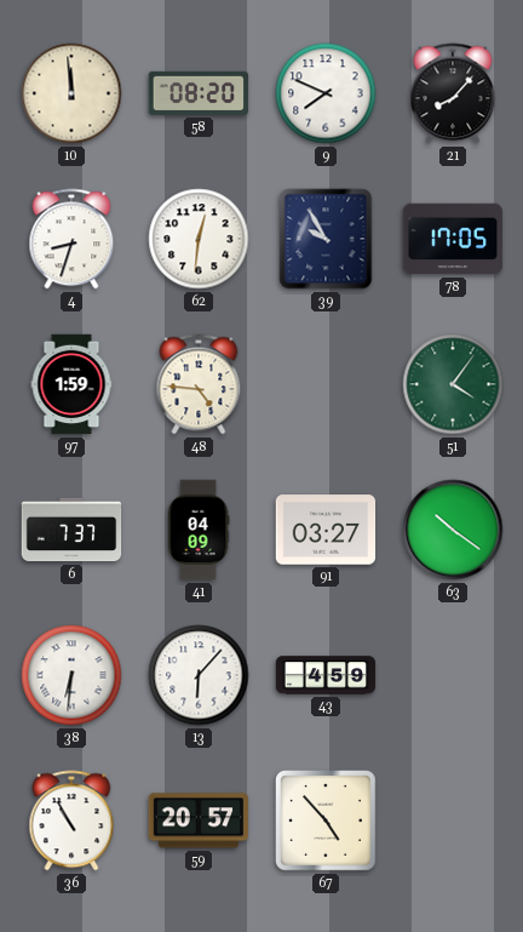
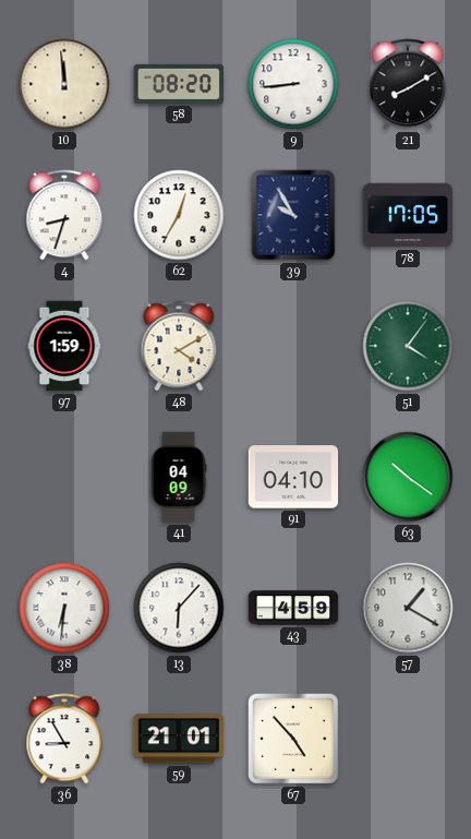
9: 7:49 -> 8:44
21: 8:07 -> 8:10
62: 12:31 -> 12:35
48: 4:46 -> 4:10
6: 7:37 -> none
91: 03:27 -> 04:10
57: none -> 1:20
36: 10:55 -> 8:55
59: 20:57 -> 21:01
